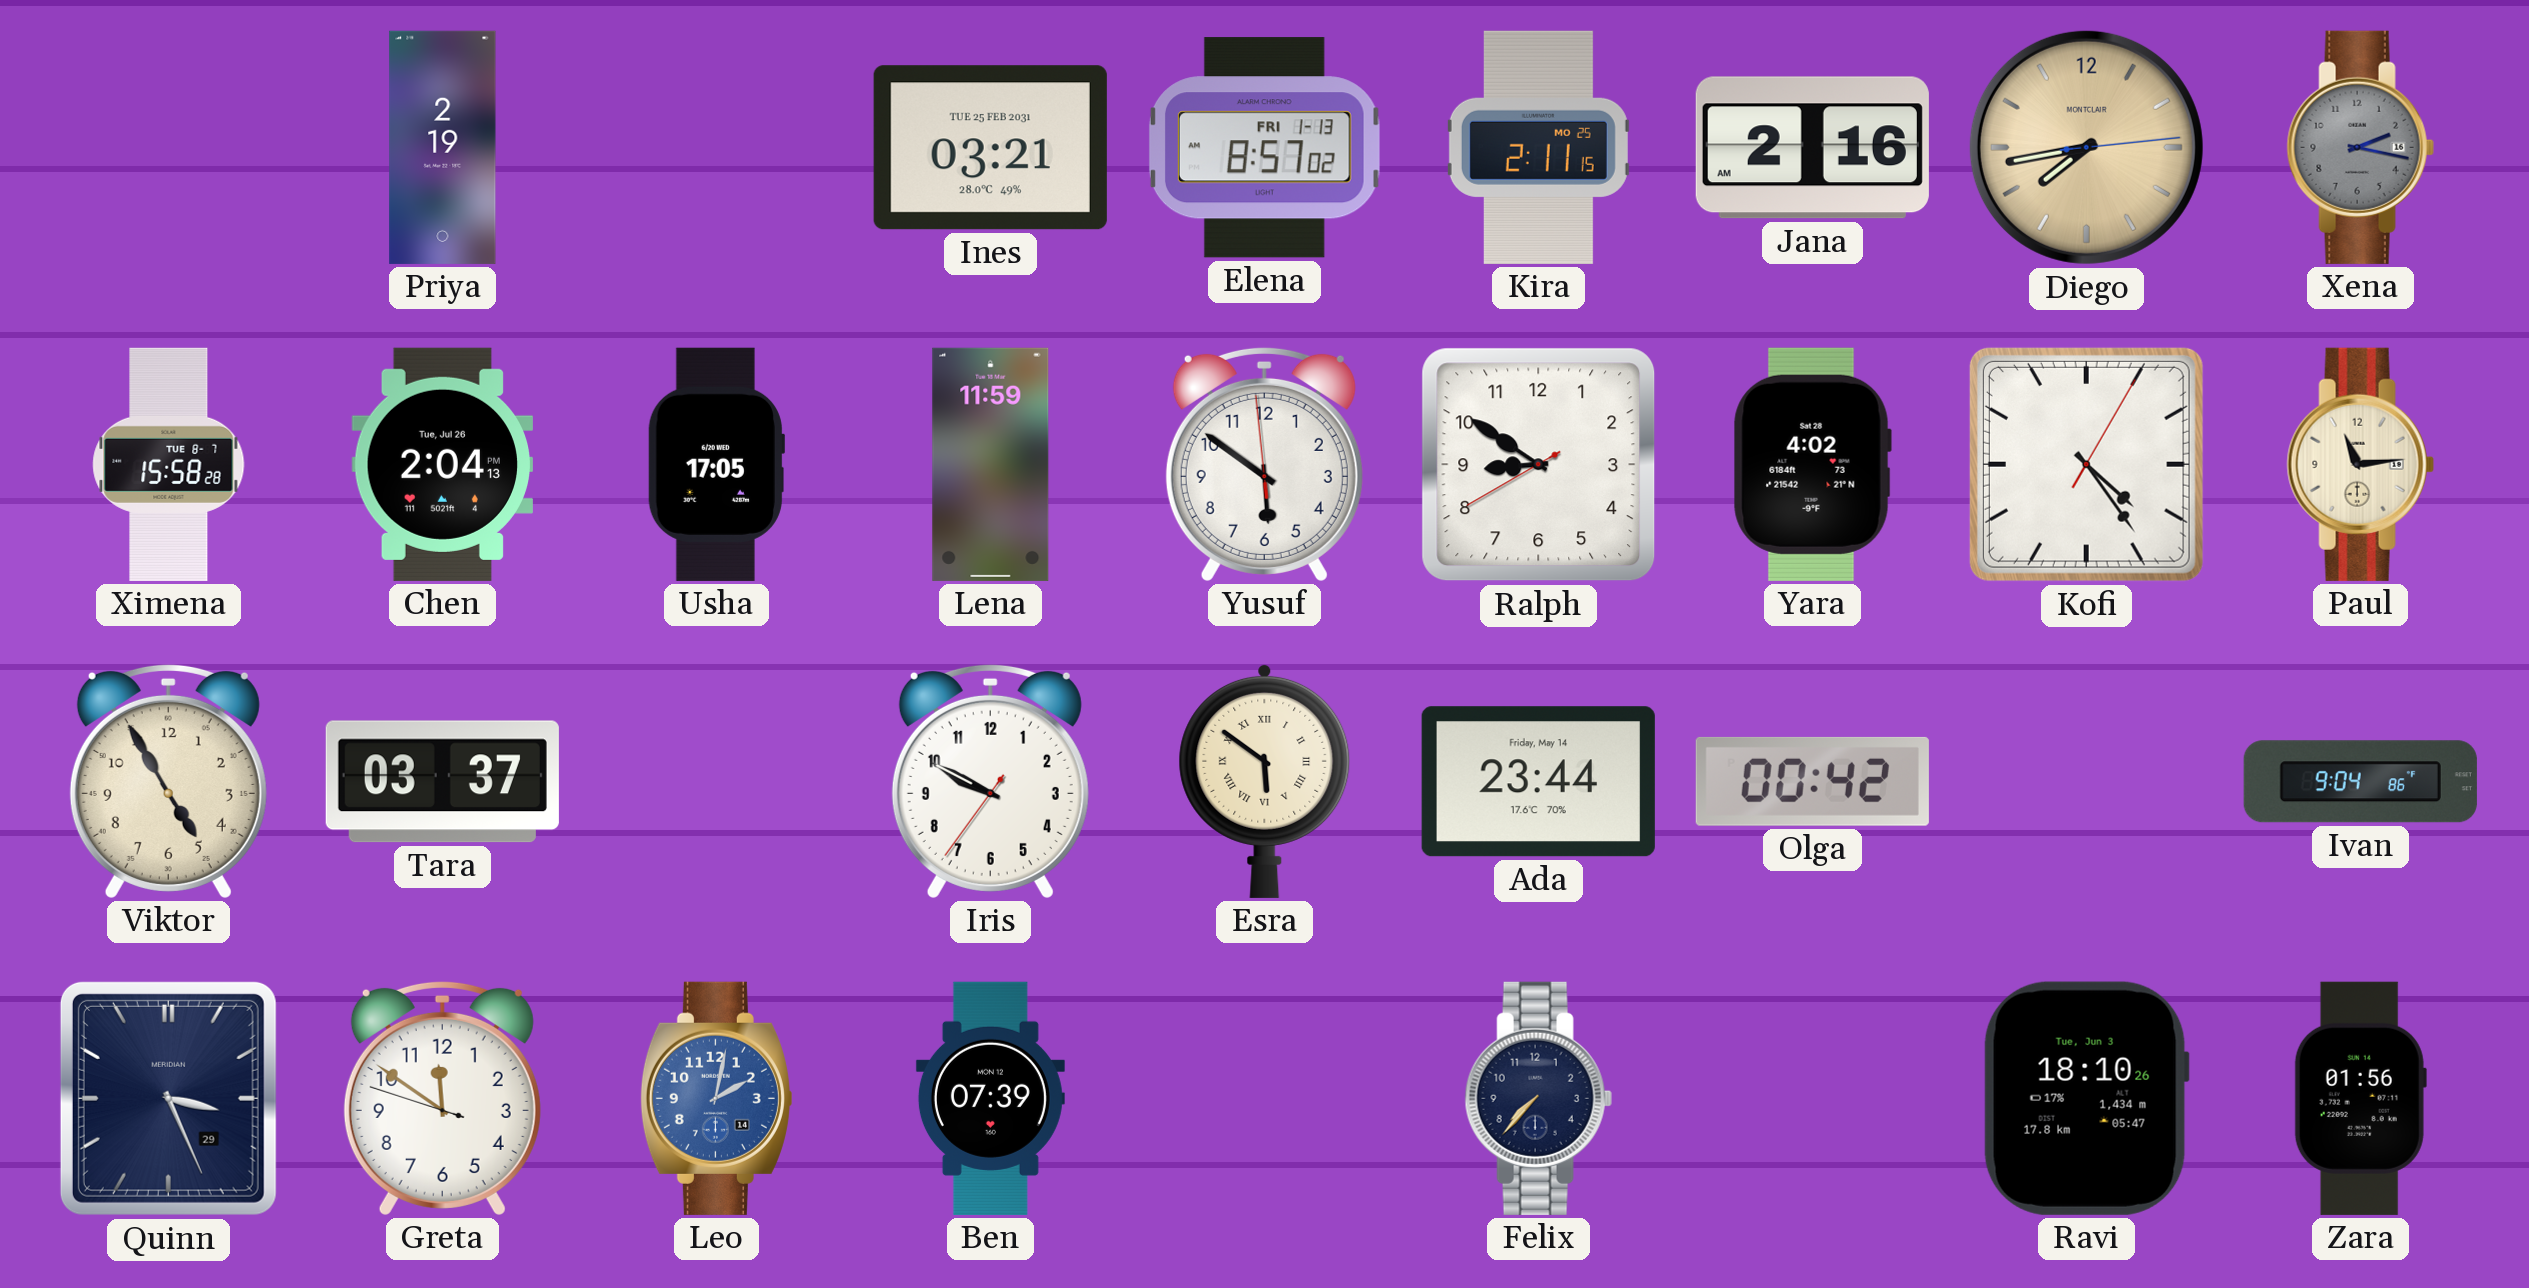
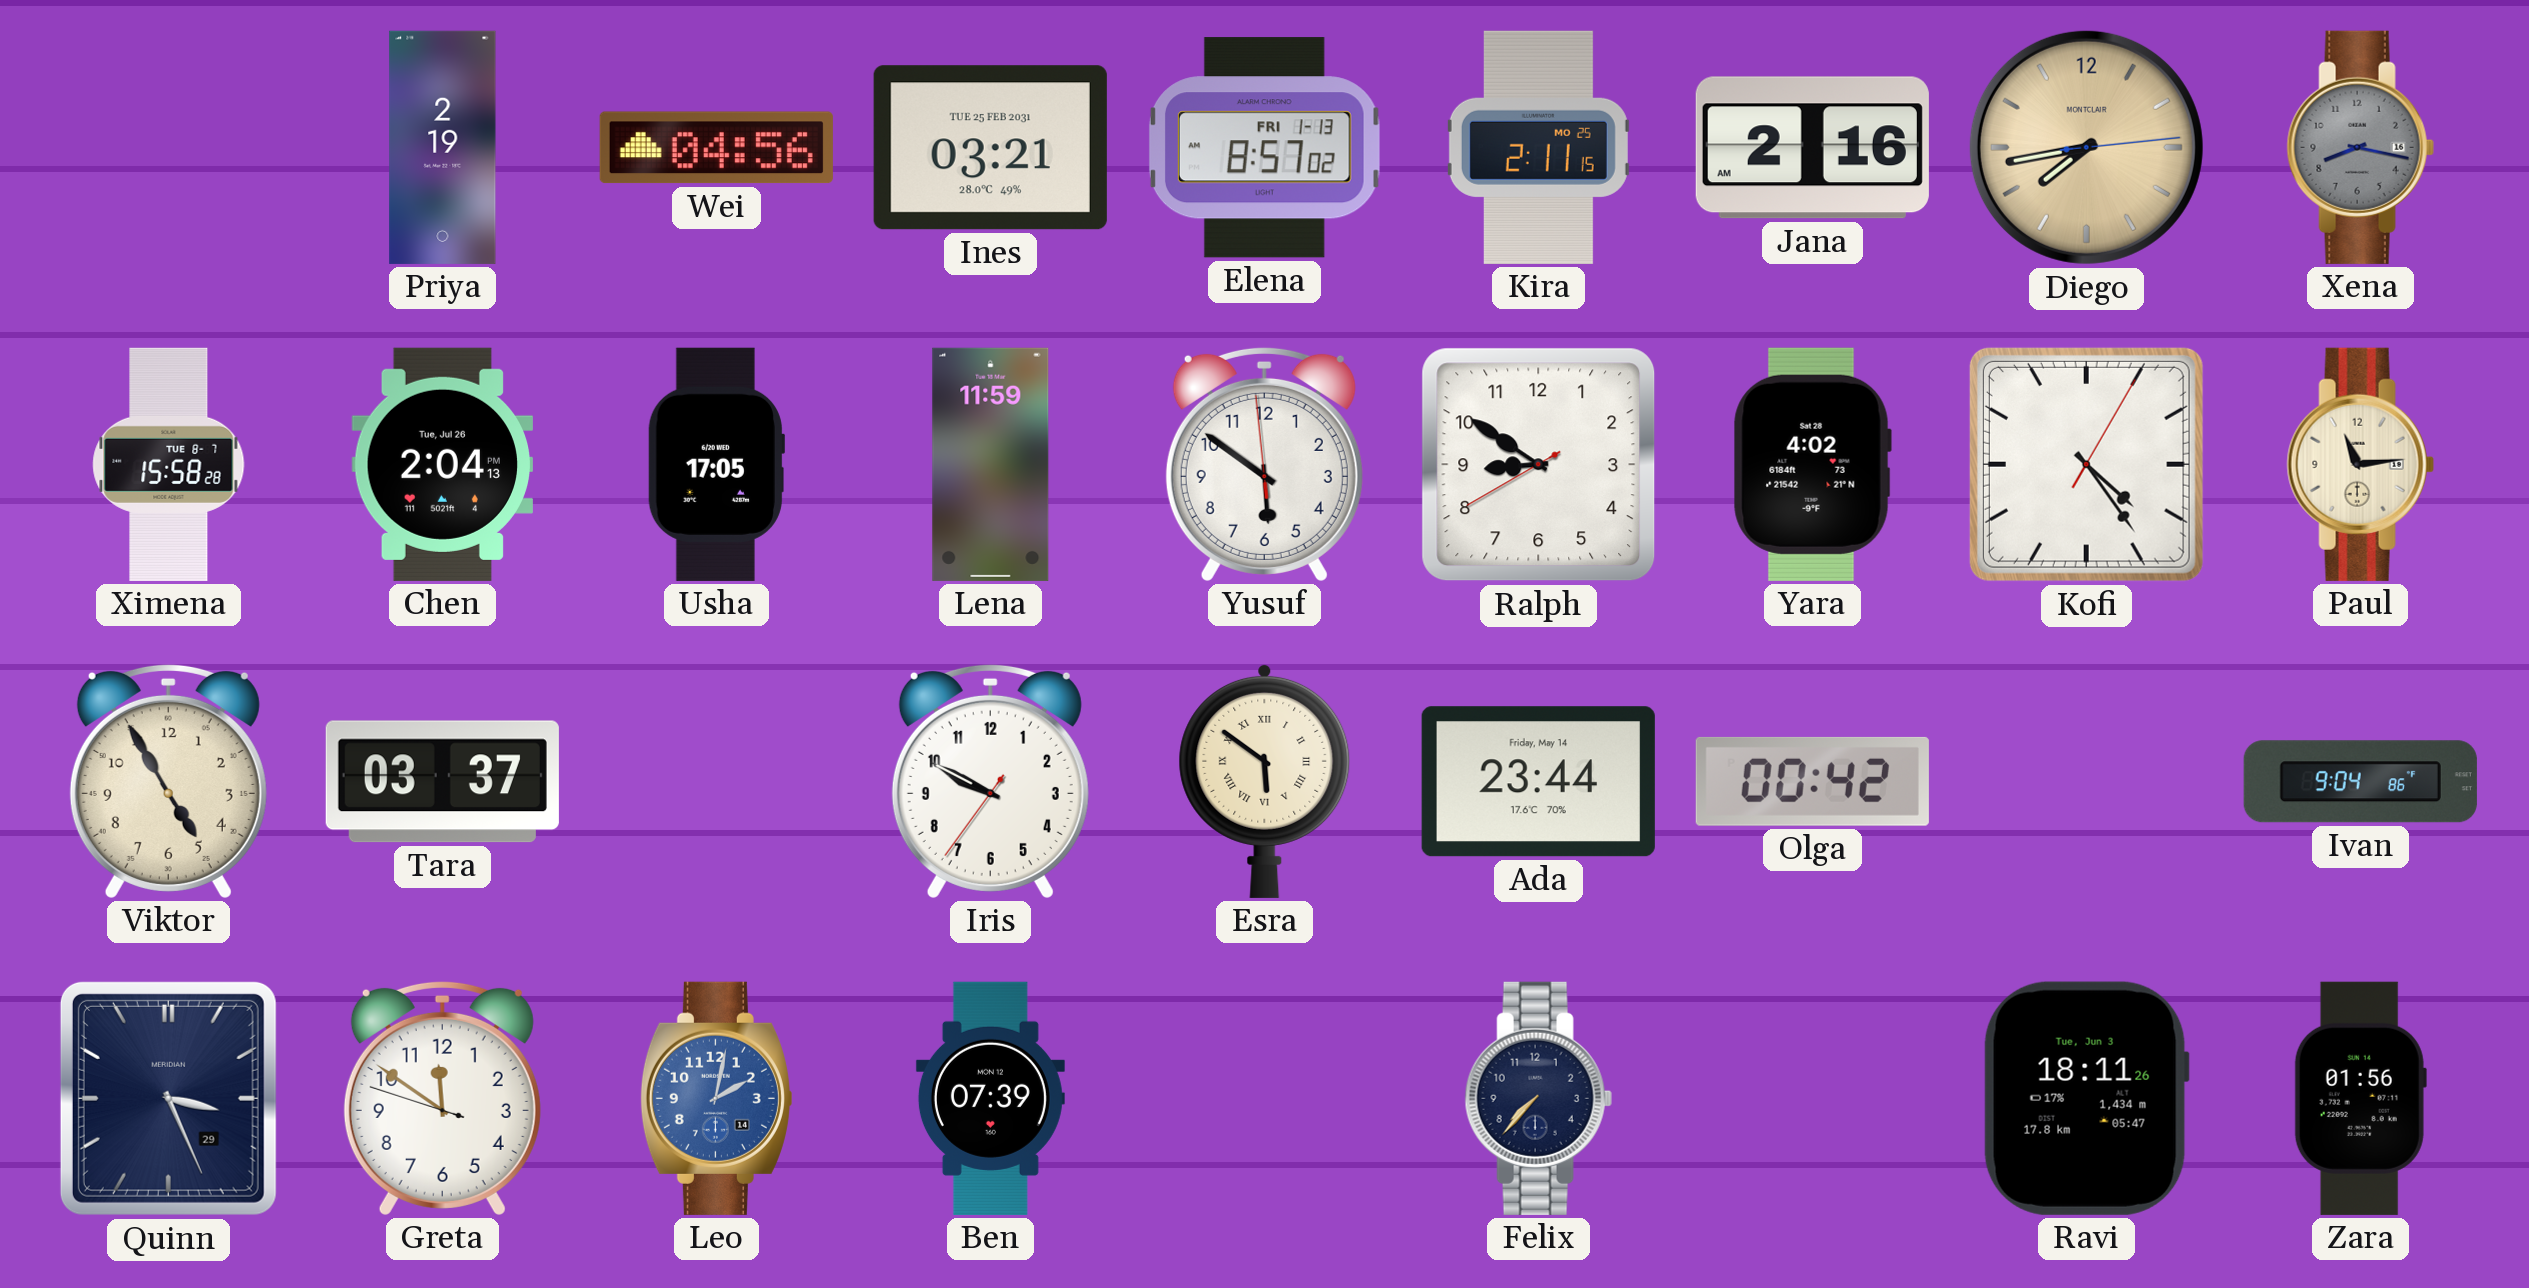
Wei: none -> 04:56
Xena: 2:17 -> 8:17
Ravi: 18:10 -> 18:11
